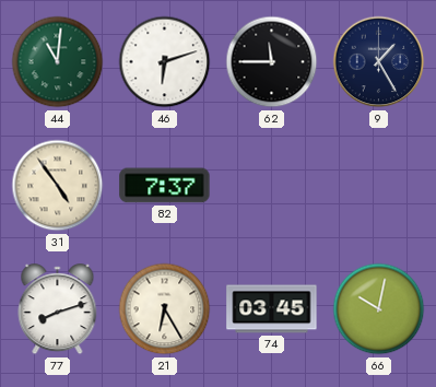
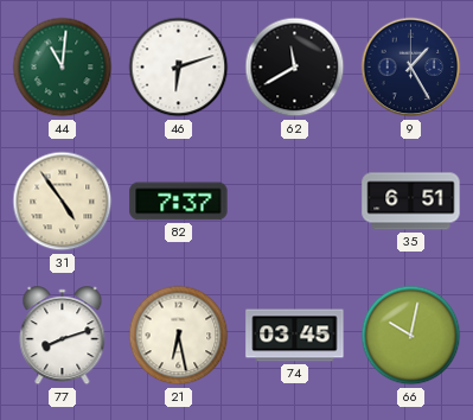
62: 11:45 -> 11:40
35: none -> 6:51
21: 6:25 -> 6:28
